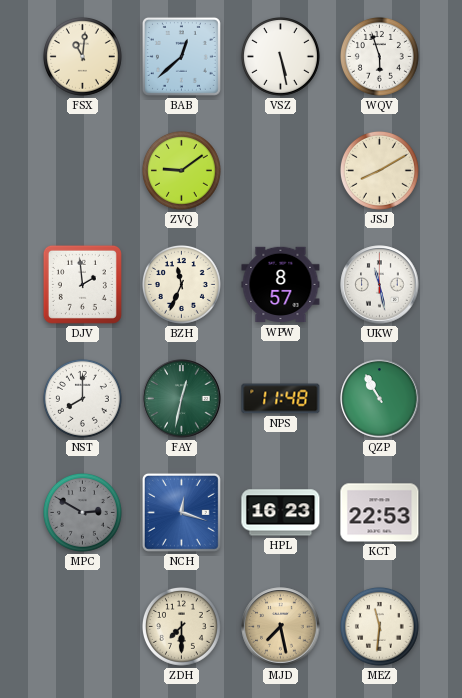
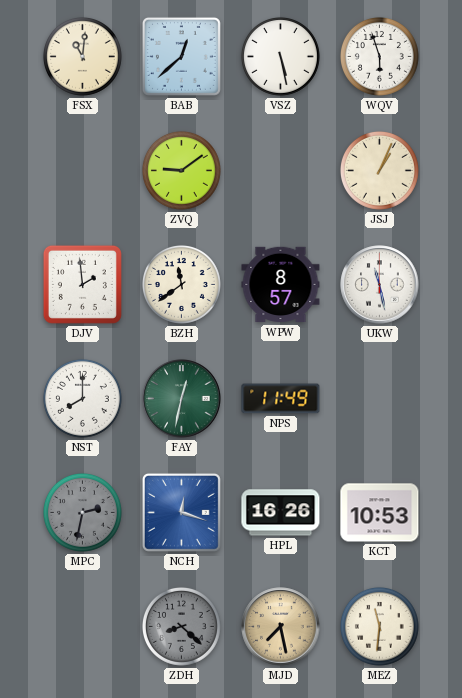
JSJ: 8:10 -> 1:04
BZH: 11:34 -> 11:39
NPS: 11:48 -> 11:49
QZP: 10:55 -> none
MPC: 2:50 -> 2:32
HPL: 16:23 -> 16:26
KCT: 22:53 -> 10:53
ZDH: 7:30 -> 8:22
ZDH dial: cream -> grey
